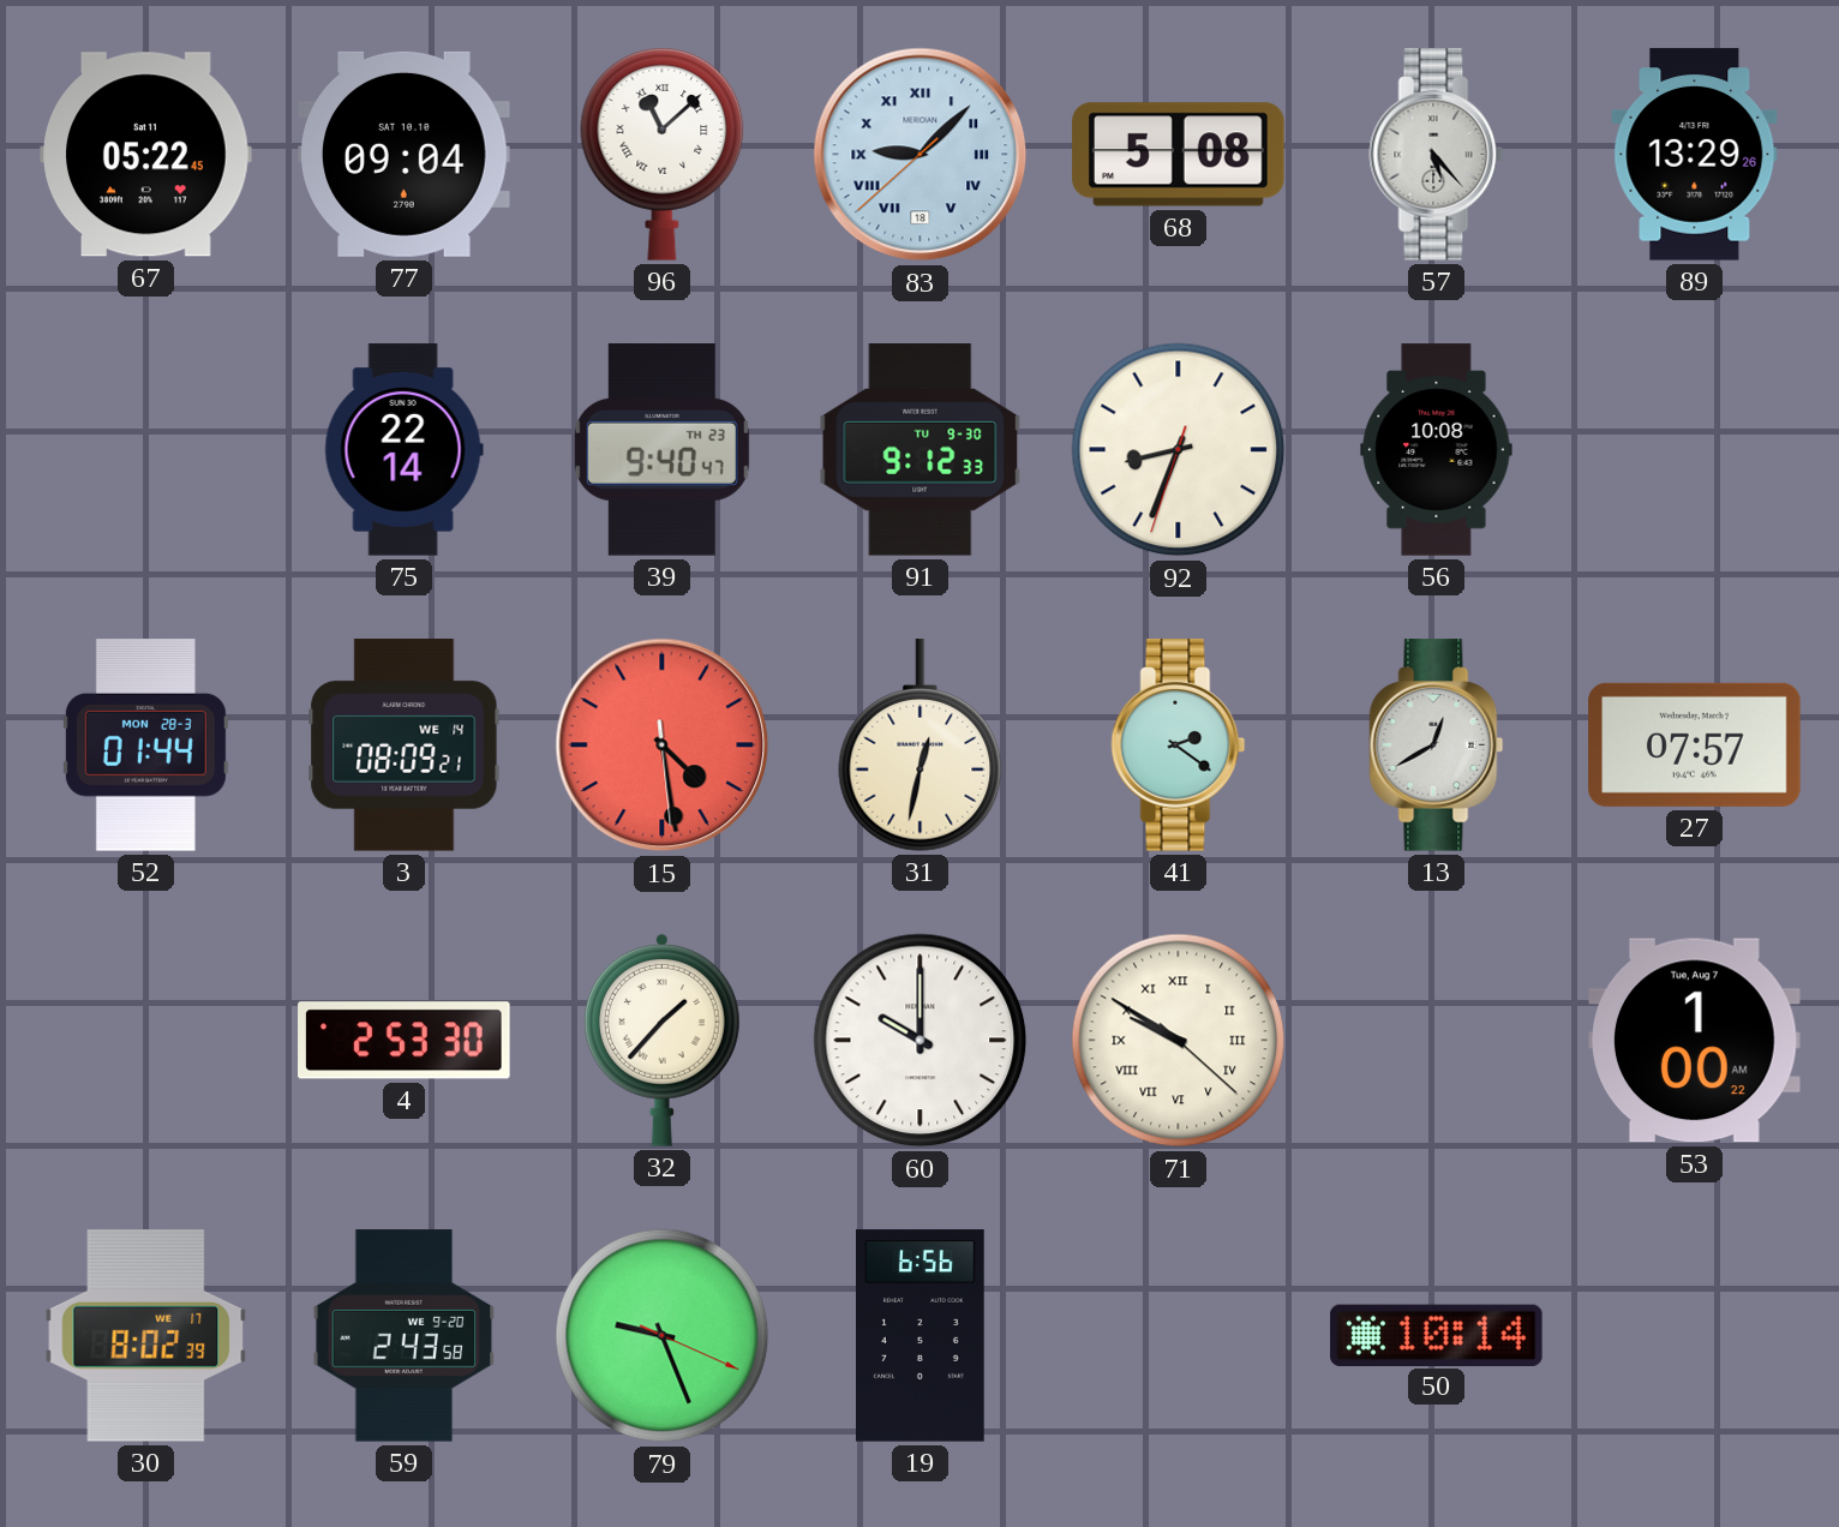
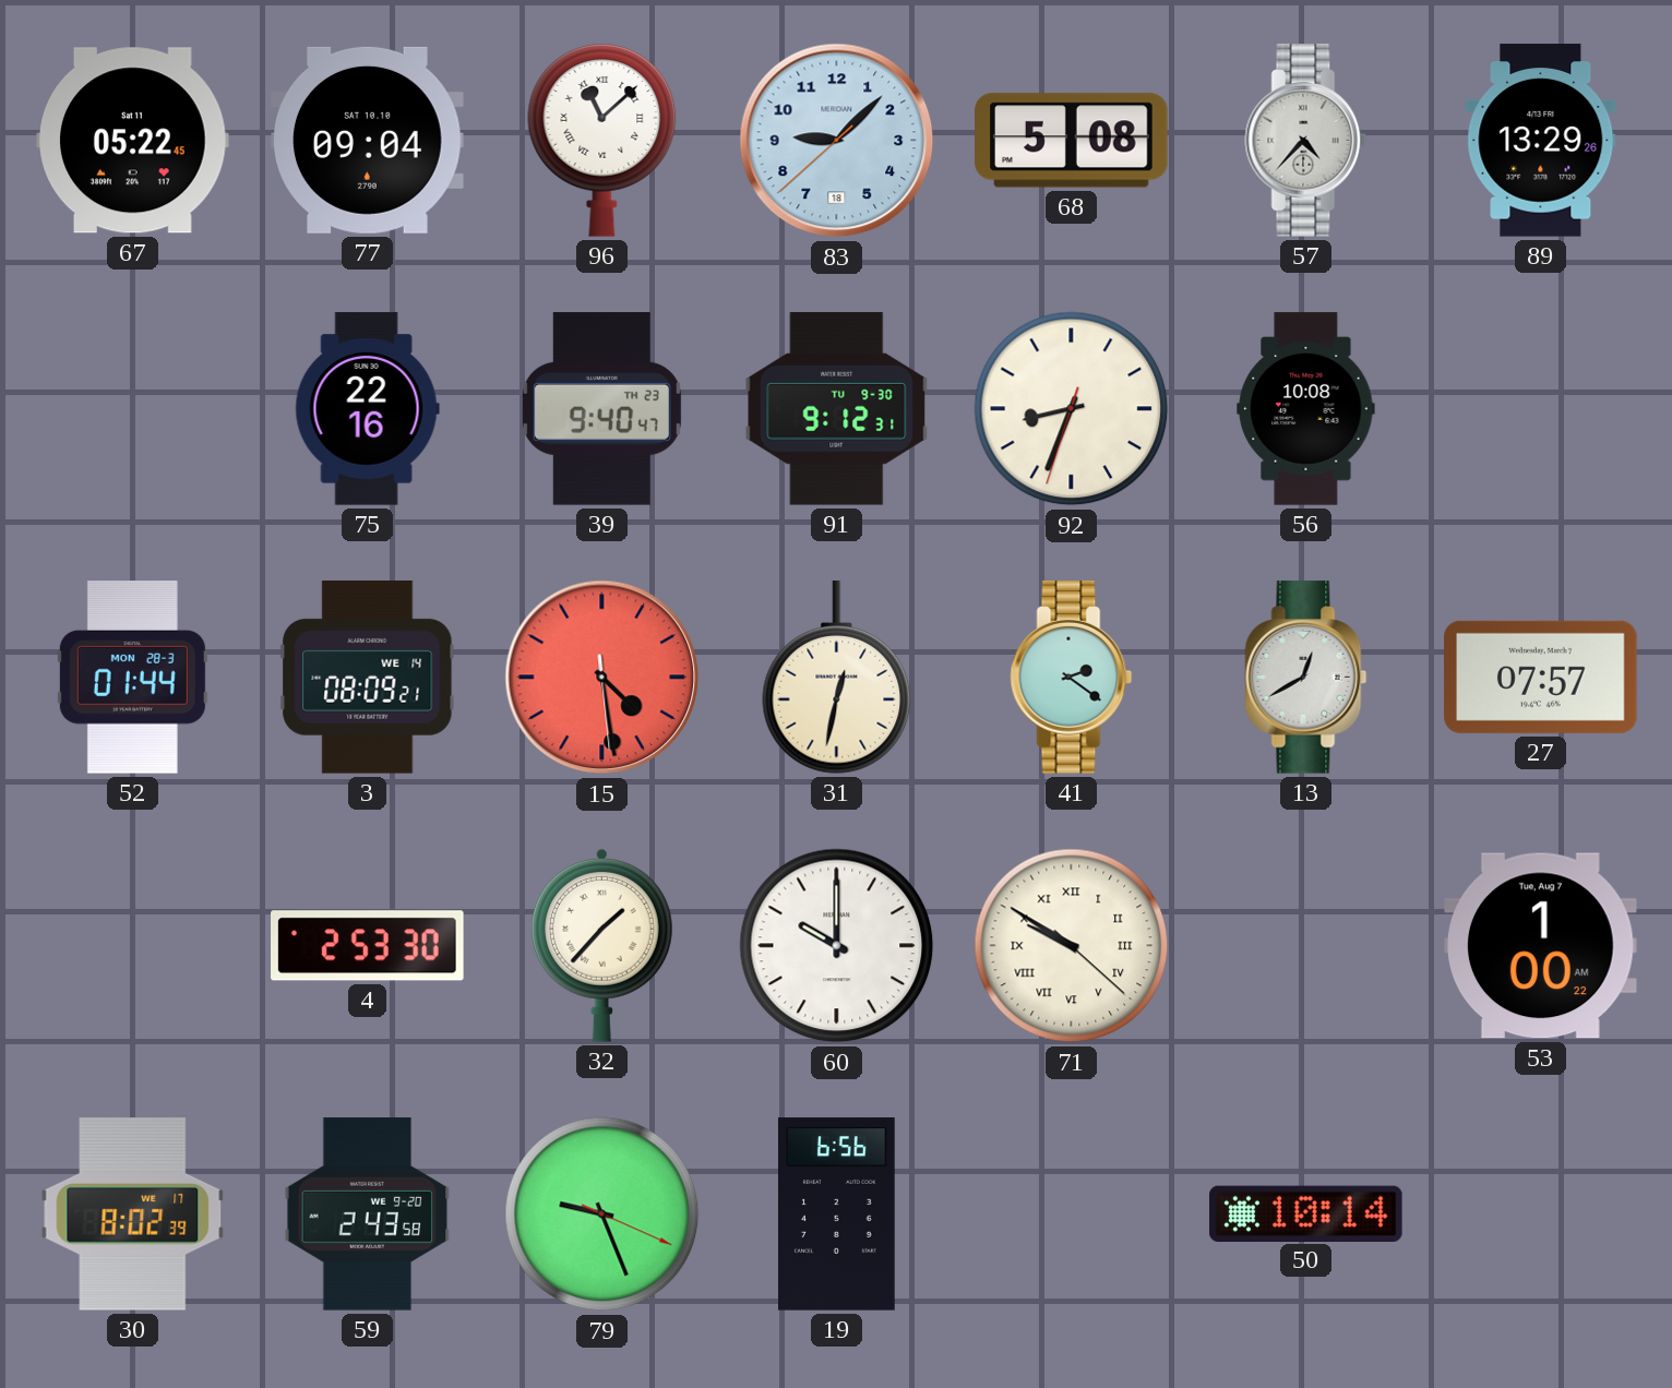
83 numerals: Roman -> Arabic
57: 5:23 -> 4:37
75: 22:14 -> 22:16
91: 9:12:33 -> 9:12:31
